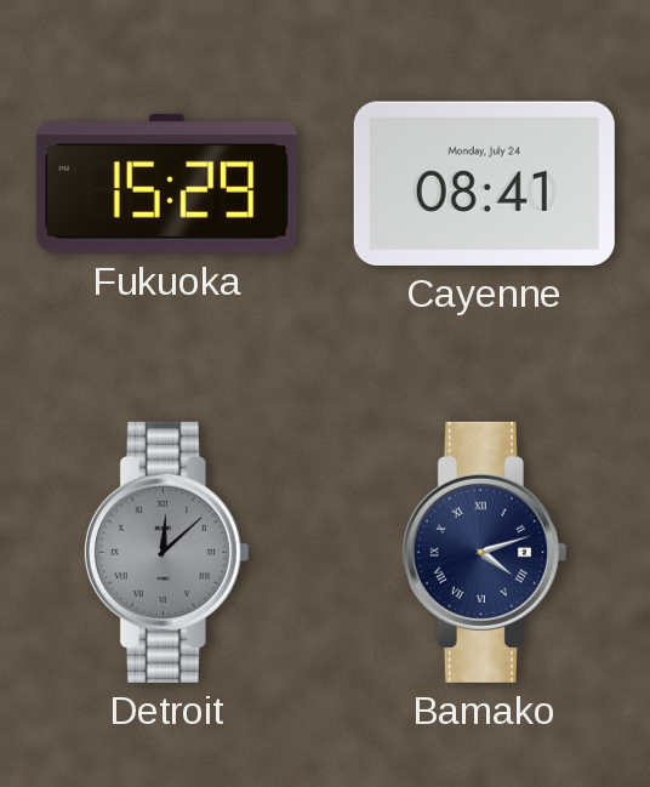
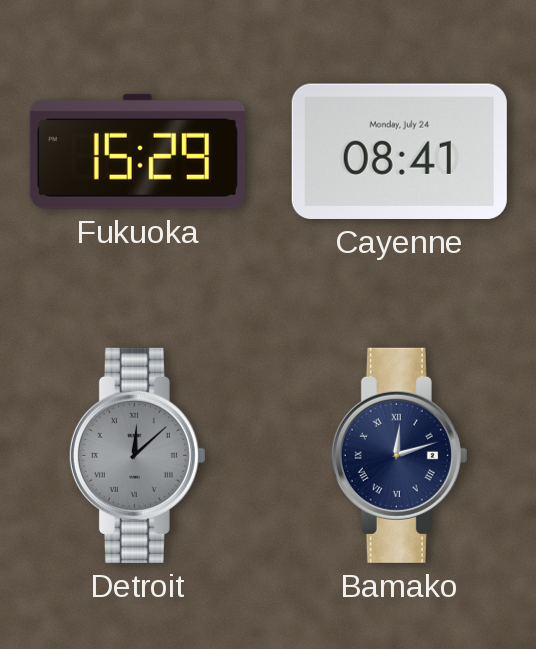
Bamako: 4:12 -> 12:12
